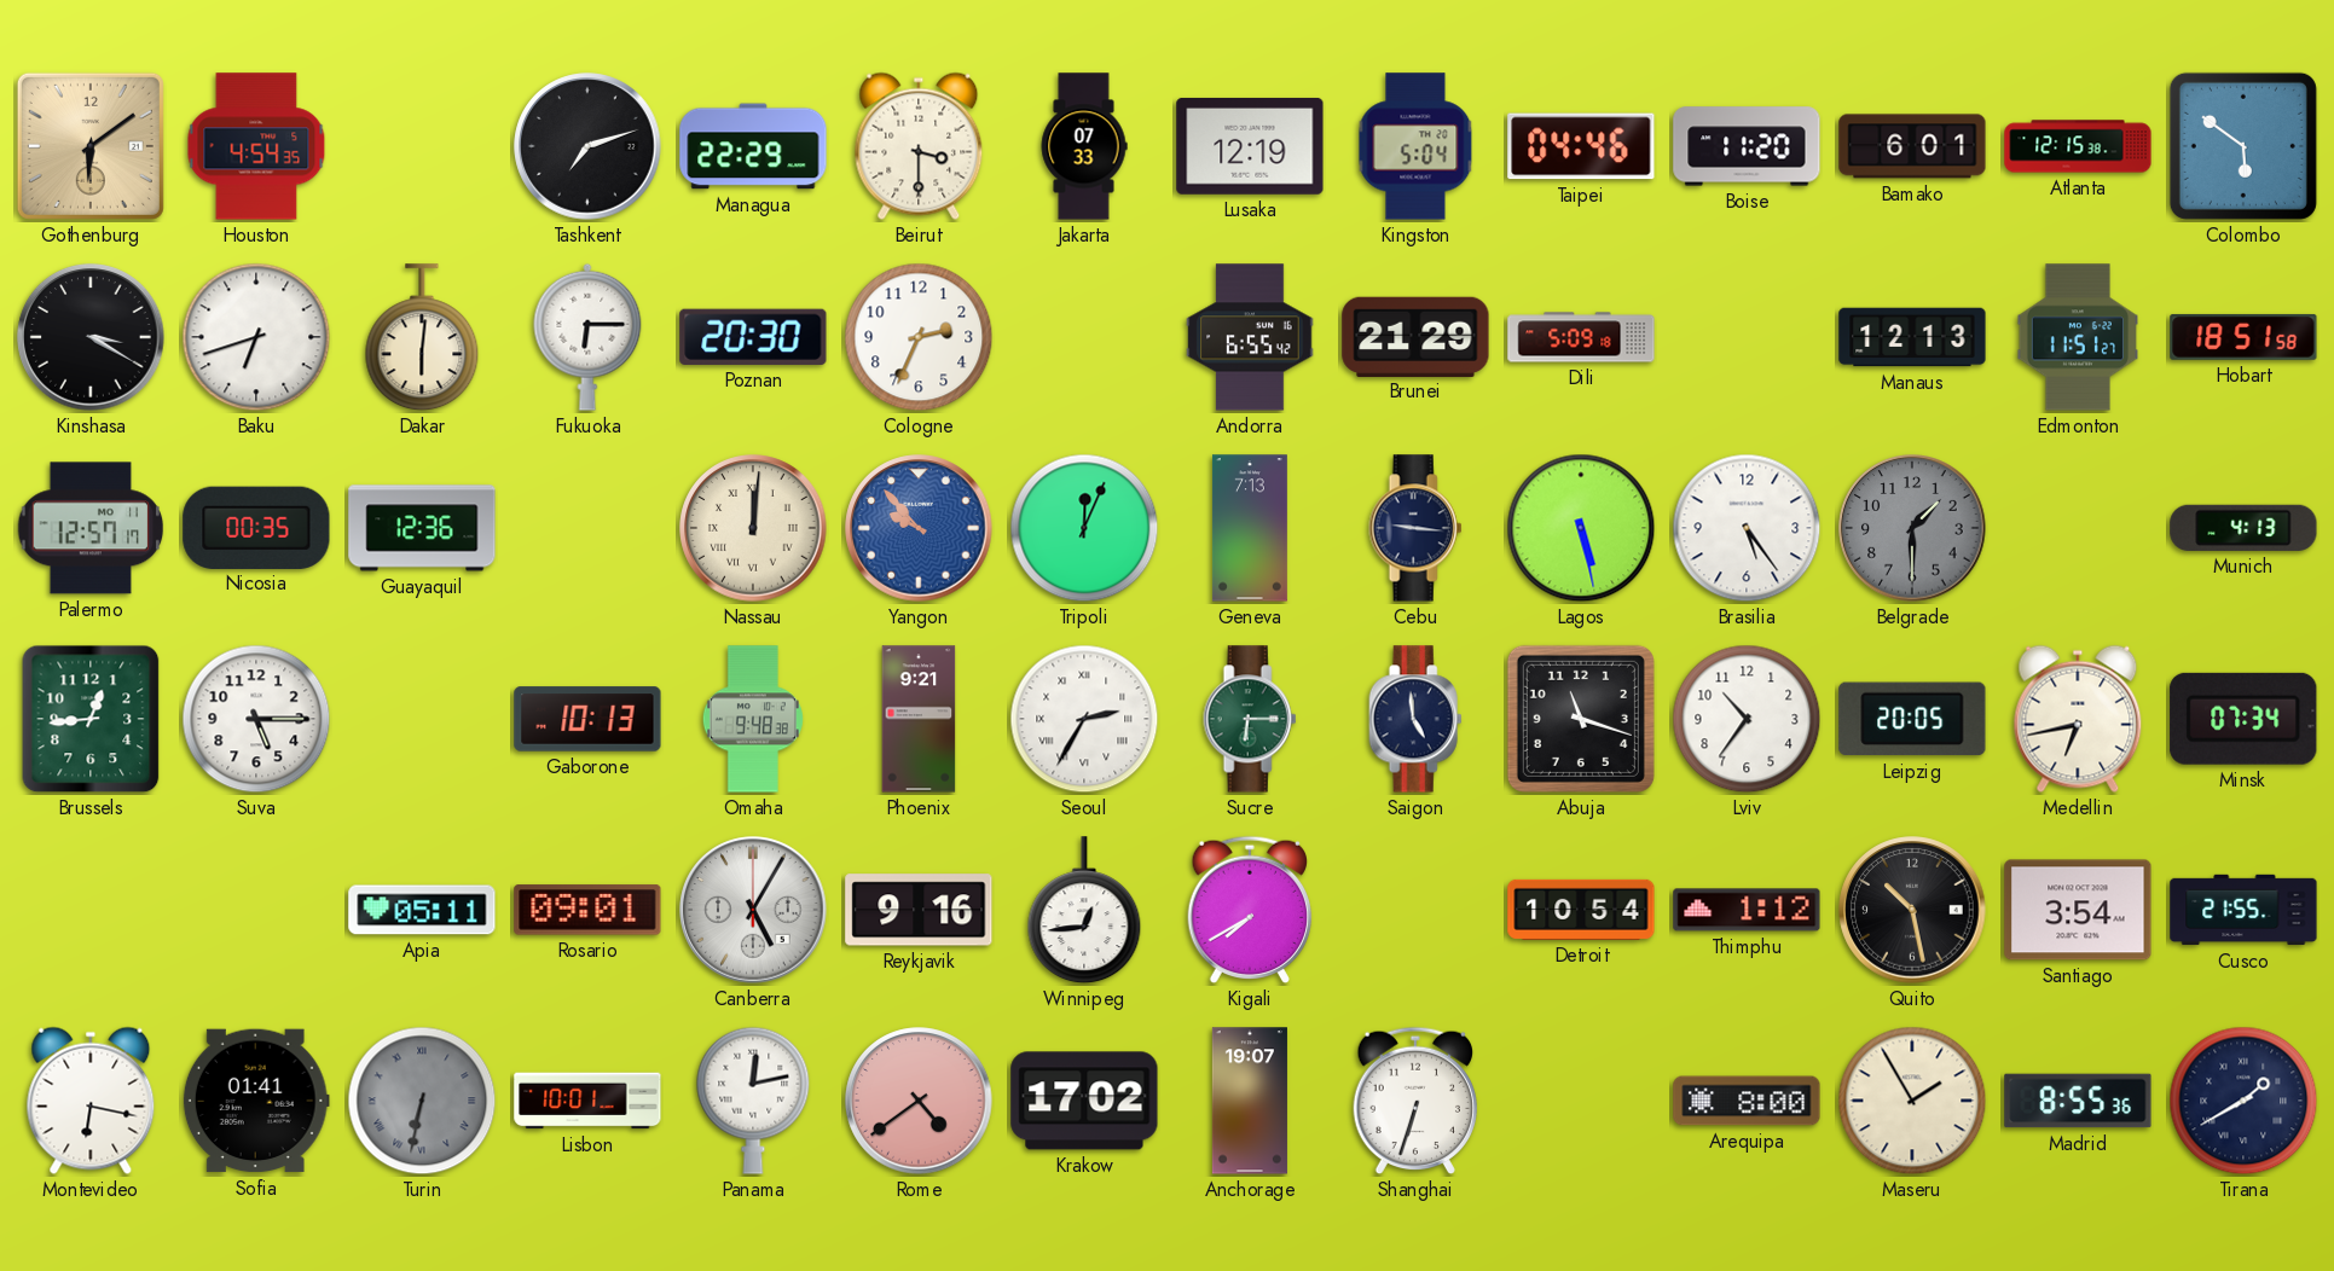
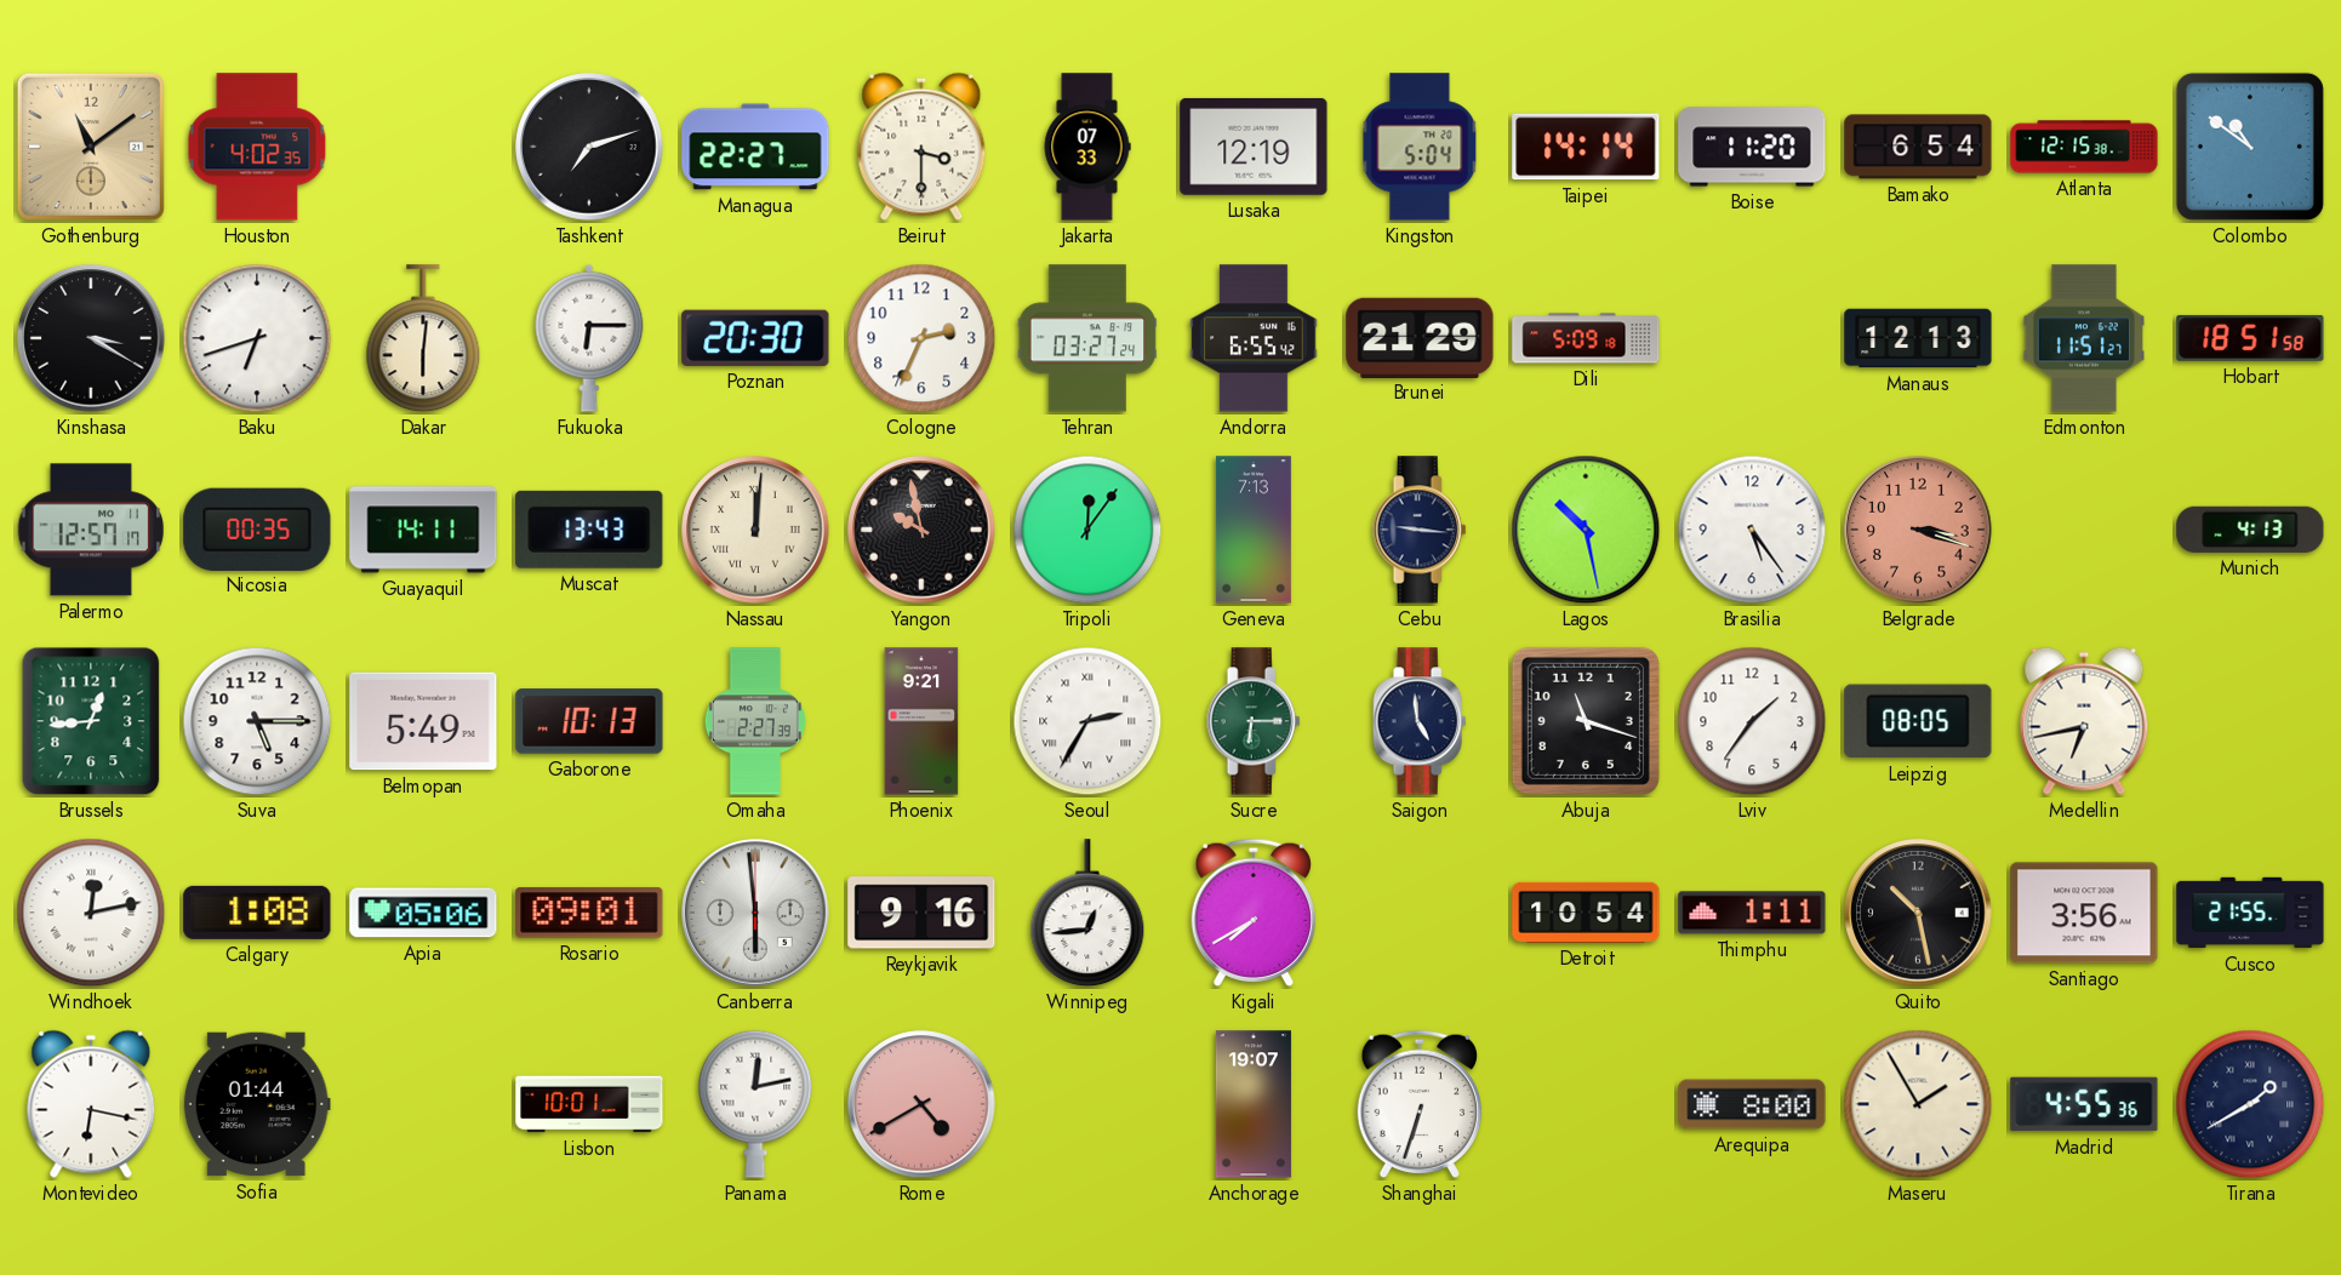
Gothenburg: 6:09 -> 11:09
Houston: 4:54 -> 4:02
Managua: 22:29 -> 22:27
Taipei: 04:46 -> 14:14
Bamako: 6:01 -> 6:54
Colombo: 5:51 -> 10:51
Tehran: none -> 03:27
Guayaquil: 12:36 -> 14:11
Muscat: none -> 13:43
Yangon: 9:53 -> 9:58
Yangon dial: blue -> black
Tripoli: 12:04 -> 12:06
Lagos: 5:28 -> 10:28
Belgrade: 1:30 -> 3:18
Belgrade dial: grey -> salmon
Belmopan: none -> 5:49
Omaha: 9:48 -> 2:27
Lviv: 10:36 -> 1:36
Leipzig: 20:05 -> 08:05
Minsk: 07:34 -> none
Windhoek: none -> 12:13
Calgary: none -> 1:08
Apia: 05:11 -> 05:06
Canberra: 5:05 -> 5:59
Thimphu: 1:12 -> 1:11
Santiago: 3:54 -> 3:56
Sofia: 01:41 -> 01:44
Turin: 6:32 -> none
Rome: 4:39 -> 4:40
Krakow: 17:02 -> none
Madrid: 8:55 -> 4:55
